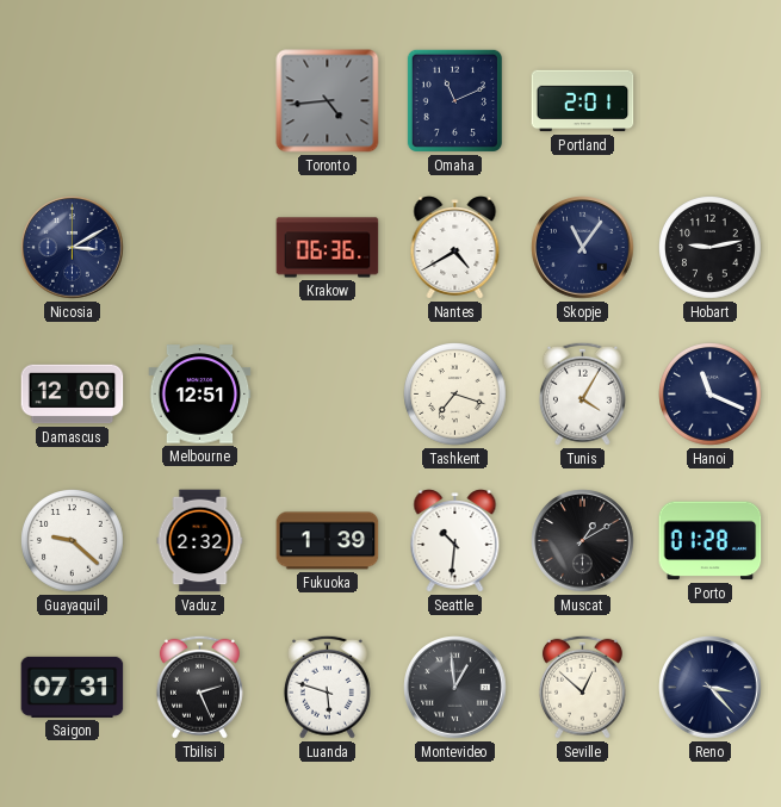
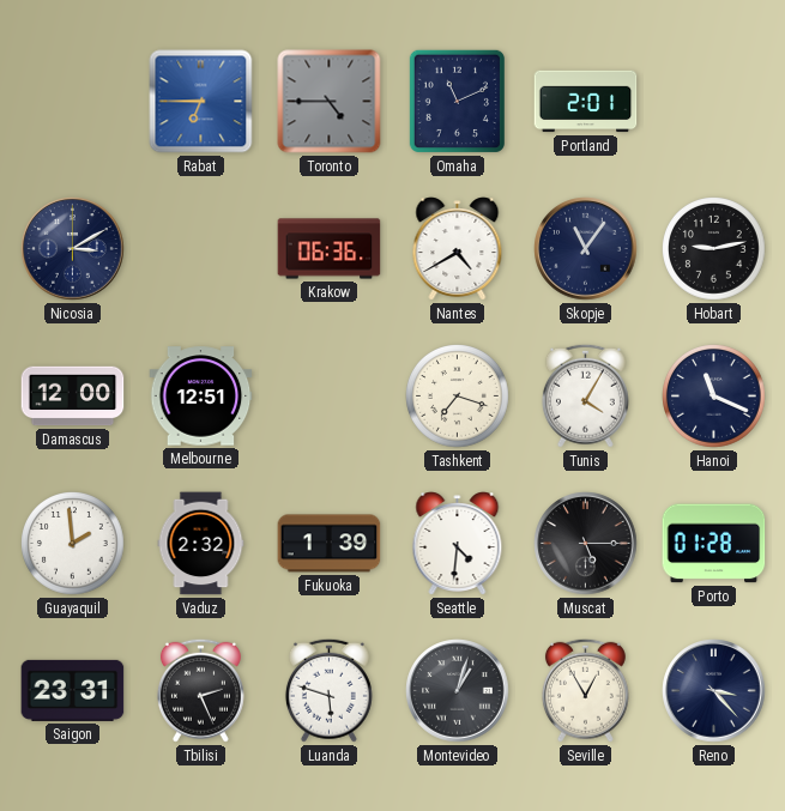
Rabat: none -> 6:45
Toronto: 4:44 -> 4:45
Guayaquil: 9:22 -> 1:59
Seattle: 10:31 -> 4:31
Muscat: 1:10 -> 5:15
Saigon: 07:31 -> 23:31
Montevideo: 12:59 -> 1:03
Seville: 12:52 -> 12:55
